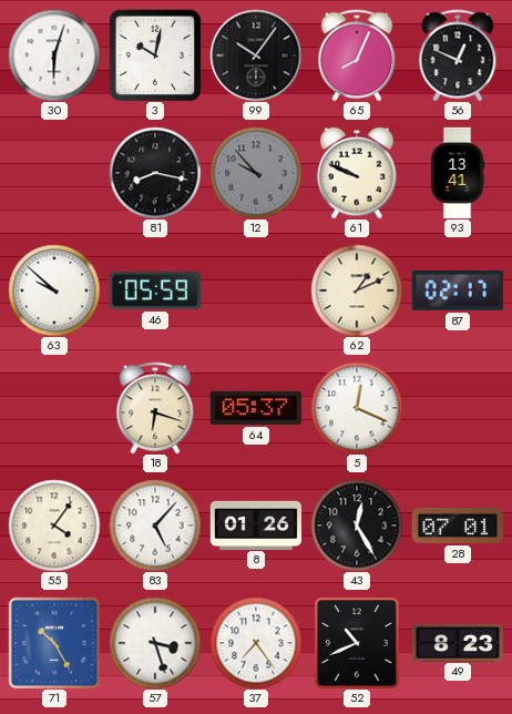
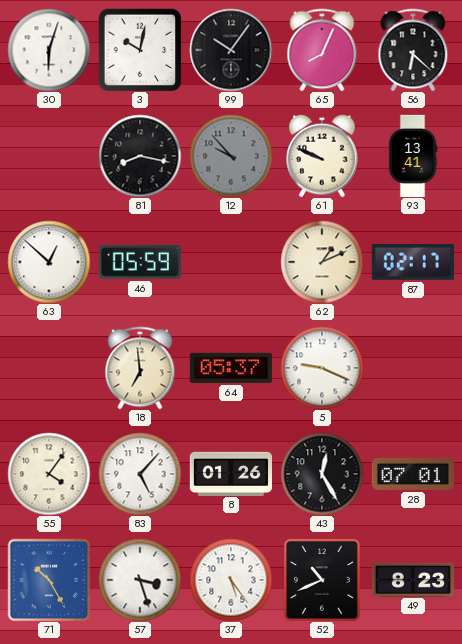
56: 12:49 -> 6:22
63: 9:52 -> 12:52
18: 6:18 -> 6:59
5: 12:19 -> 9:19
37: 7:24 -> 5:24
